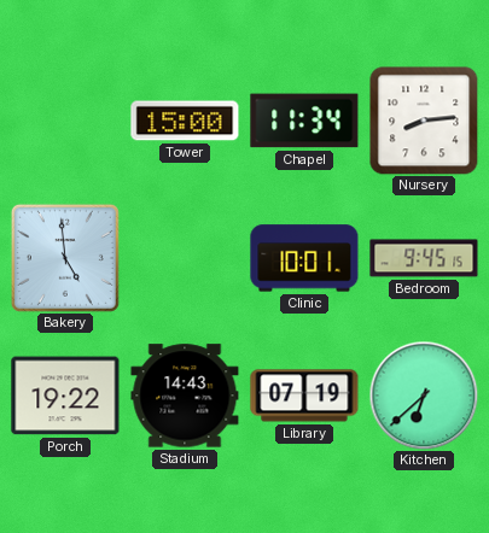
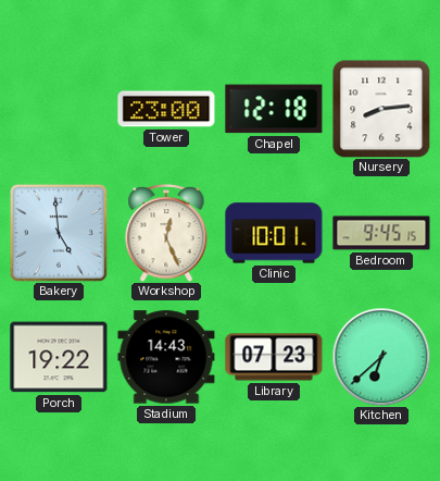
Tower: 15:00 -> 23:00
Chapel: 11:34 -> 12:18
Workshop: none -> 12:26
Library: 07:19 -> 07:23
